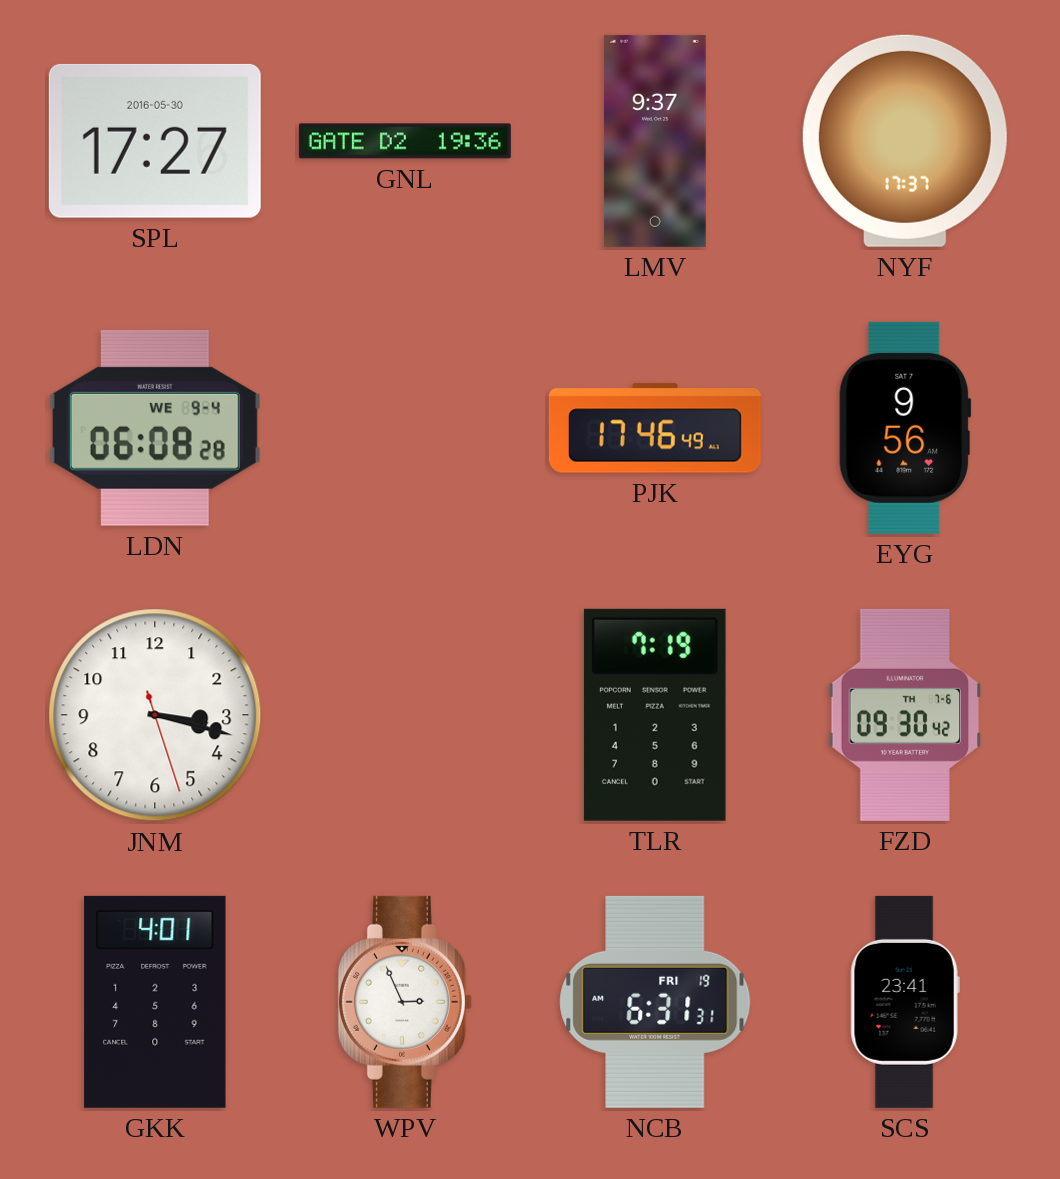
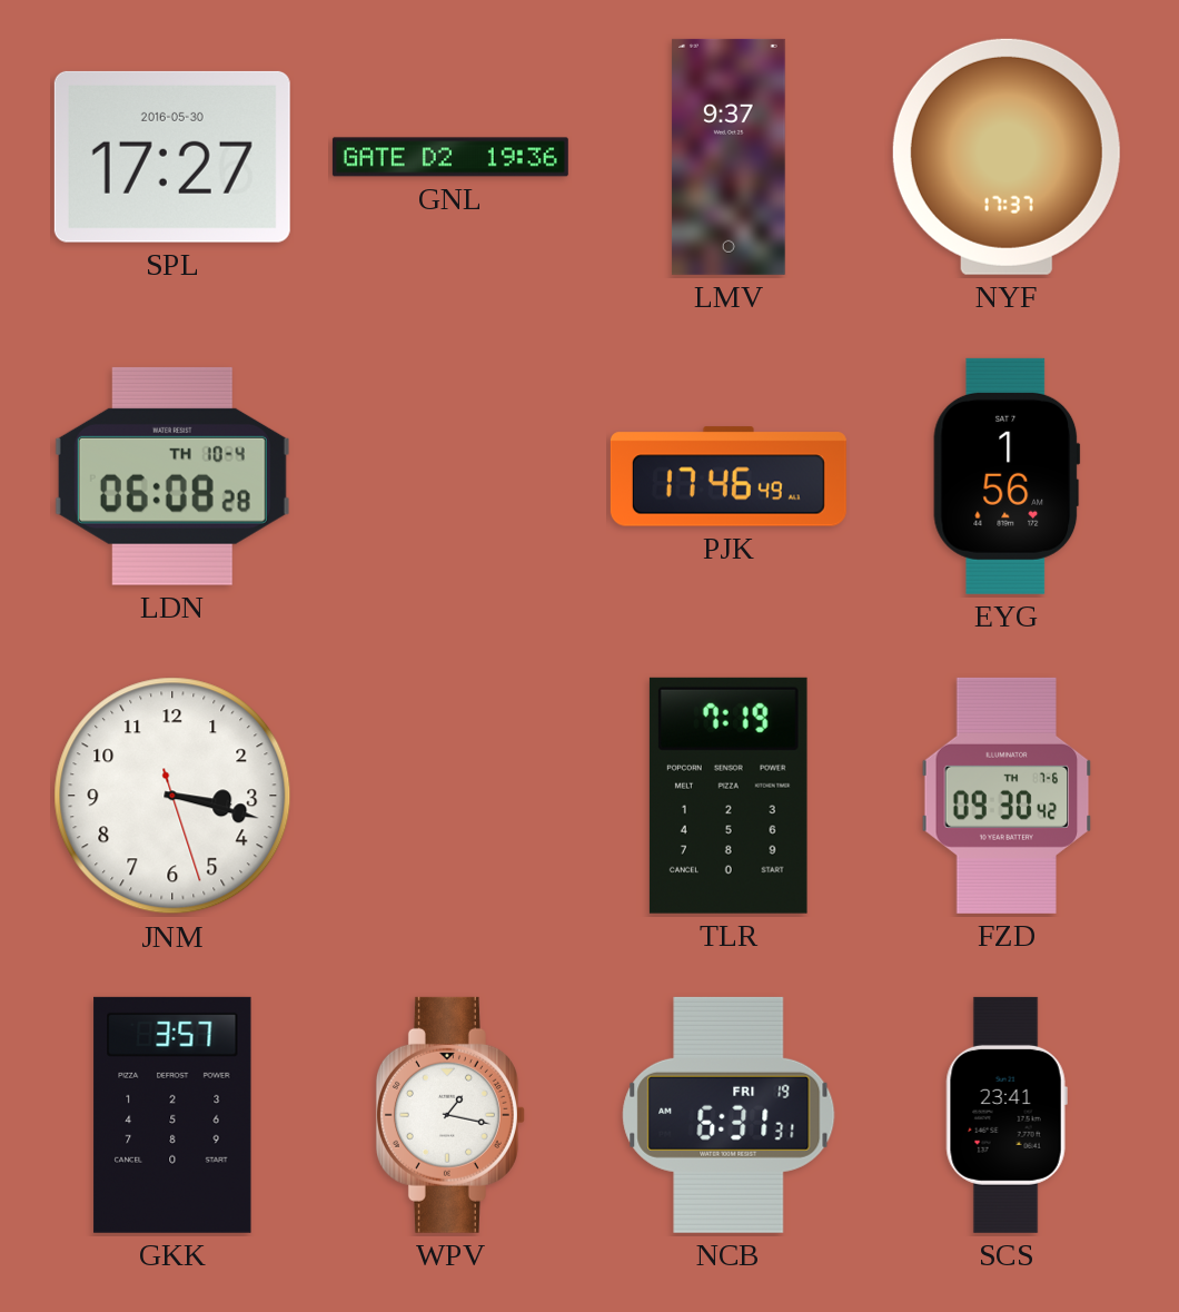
LDN date: WE 9-4 -> TH 10-4
EYG: 9:56 -> 1:56
GKK: 4:01 -> 3:57
WPV: 2:56 -> 1:17
